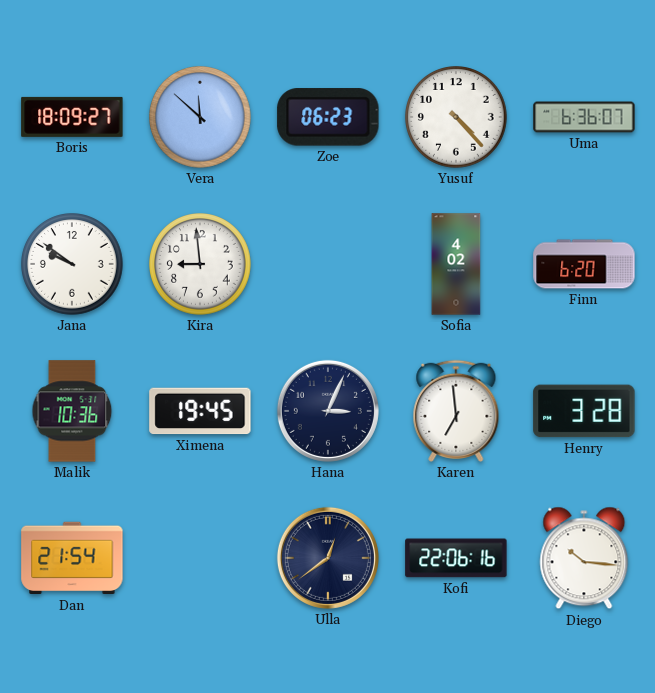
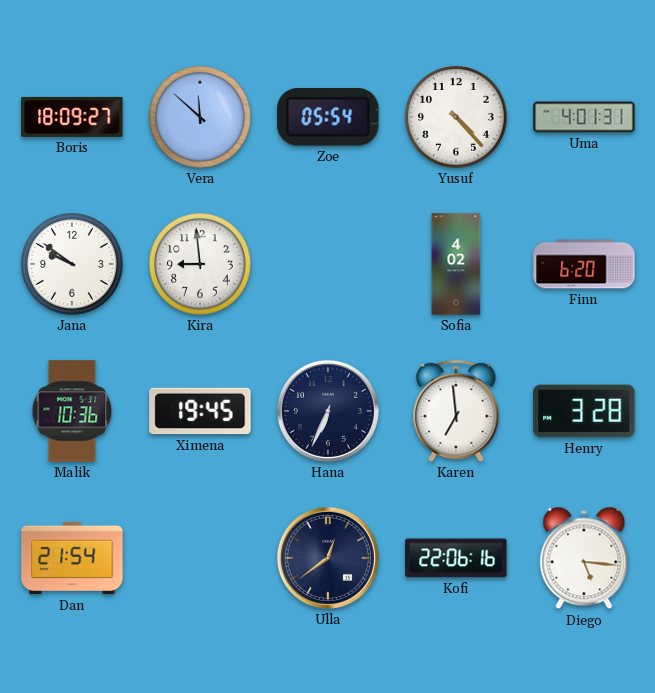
Zoe: 06:23 -> 05:54
Uma: 6:36 -> 4:01
Hana: 3:04 -> 6:34
Diego: 10:16 -> 5:16
